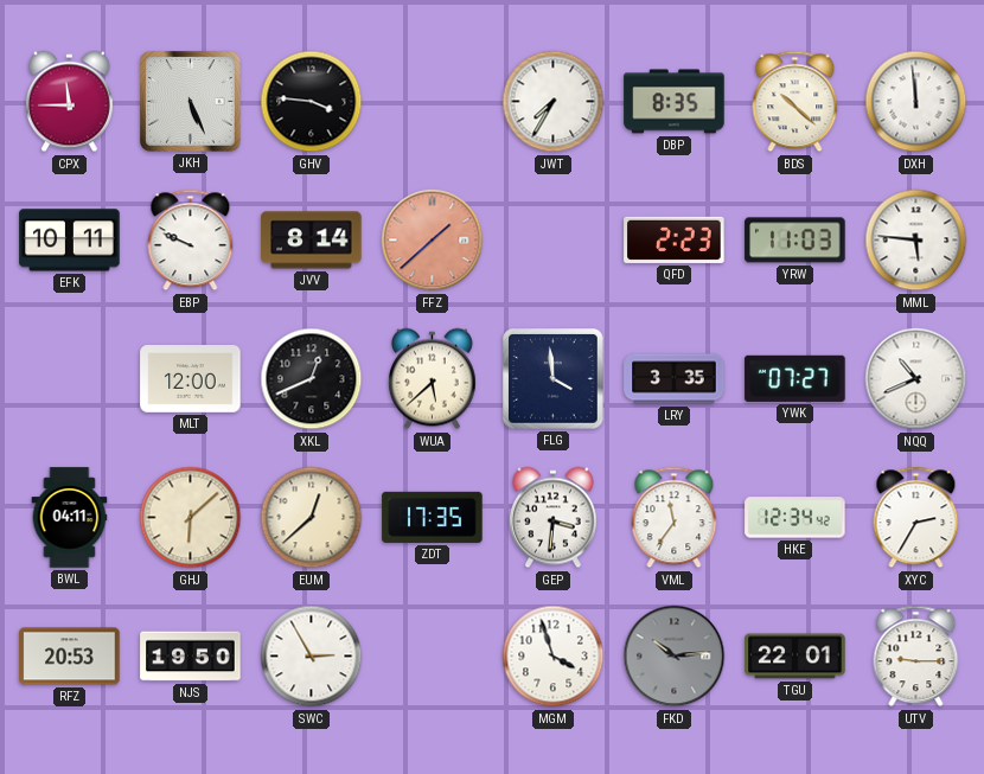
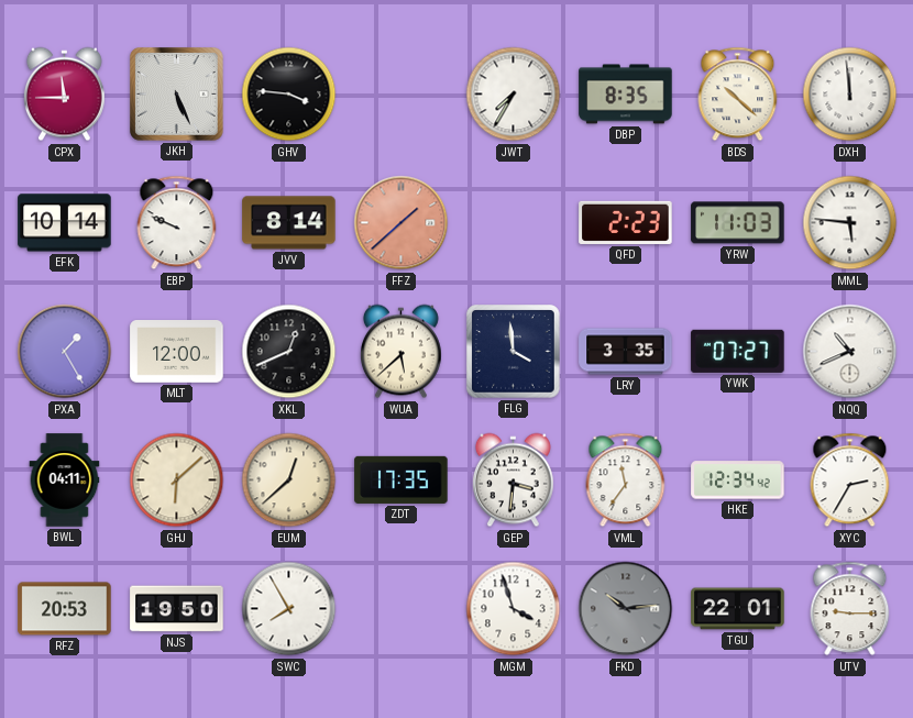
EFK: 10:11 -> 10:14
PXA: none -> 1:25
SWC: 2:55 -> 7:55
